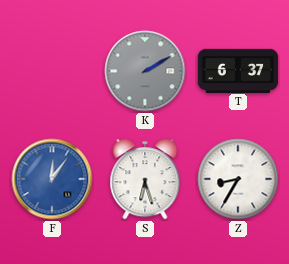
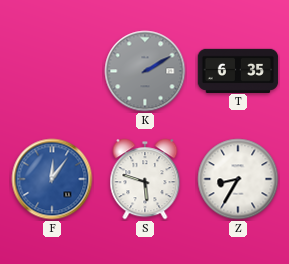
T: 6:37 -> 6:35
S: 6:27 -> 5:48
